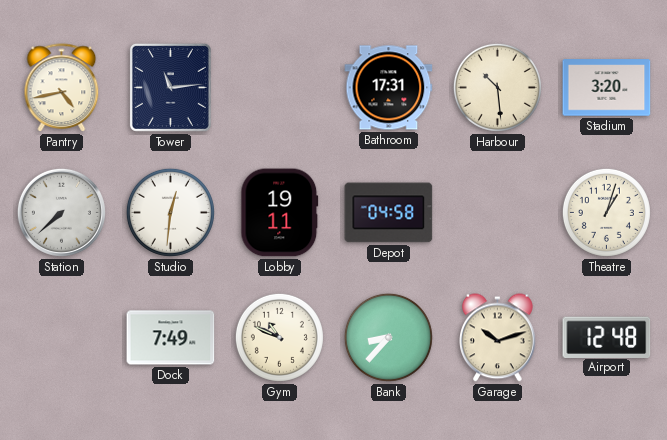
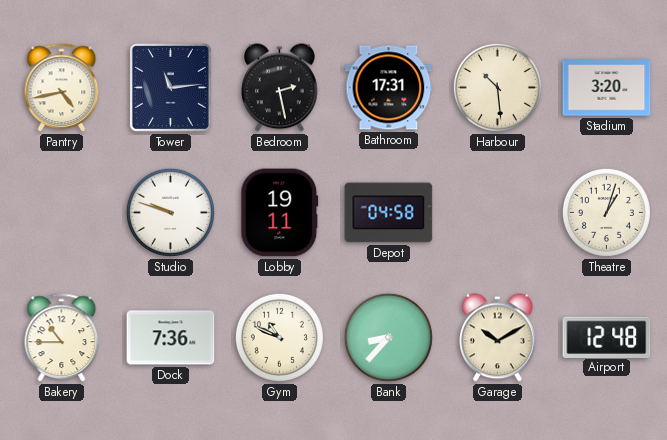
Bedroom: none -> 2:28
Station: 7:38 -> none
Studio: 12:31 -> 9:48
Bakery: none -> 10:45
Dock: 7:49 -> 7:36
Garage: 10:12 -> 10:10
